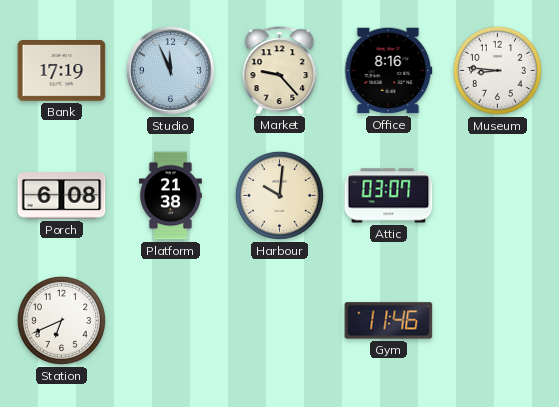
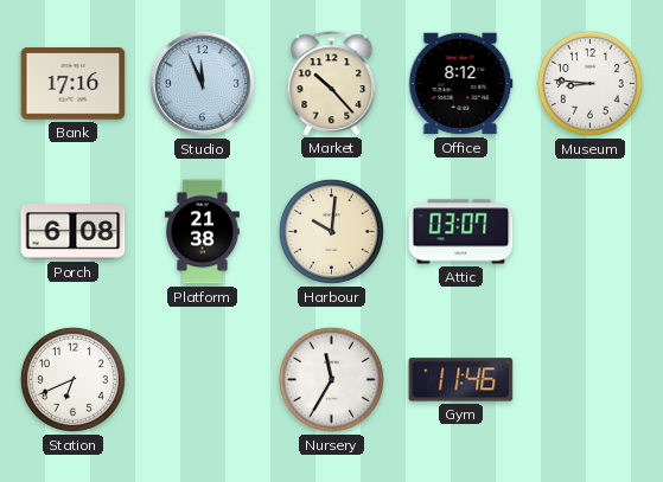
Bank: 17:19 -> 17:16
Market: 9:23 -> 10:23
Office: 8:16 -> 8:12
Nursery: none -> 11:35
